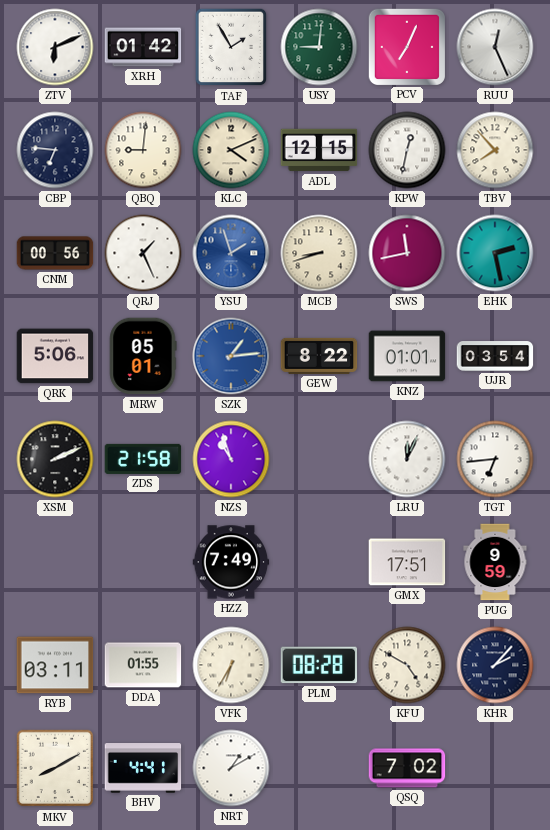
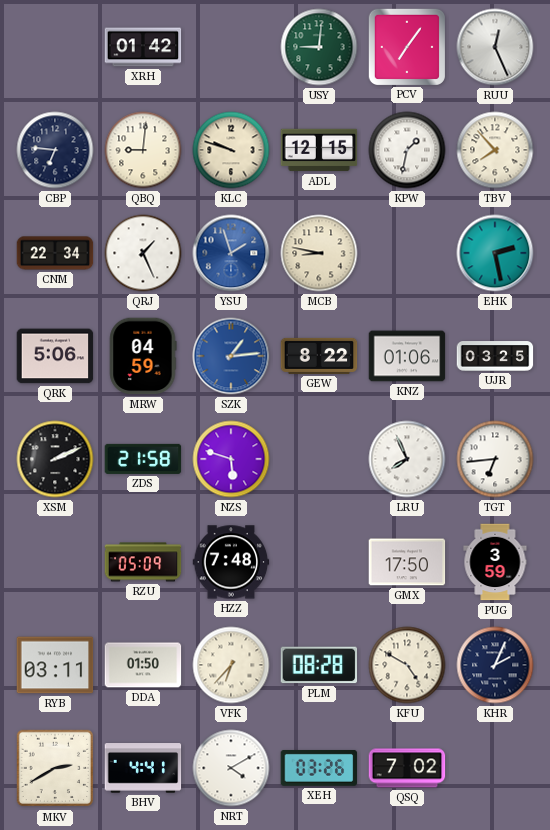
ZTV: 6:11 -> none
TAF: 1:55 -> none
PCV: 7:04 -> 7:06
KLC: 4:11 -> 9:48
KPW: 12:32 -> 1:32
CNM: 00:56 -> 22:34
MCB: 8:42 -> 8:47
SWS: 11:43 -> none
MRW: 05:01 -> 04:59
KNZ: 01:01 -> 01:06
UJR: 03:54 -> 03:25
NZS: 10:57 -> 5:48
LRU: 12:04 -> 7:56
RZU: none -> 05:09
HZZ: 7:49 -> 7:48
GMX: 17:51 -> 17:50
PUG: 9:59 -> 3:59
DDA: 01:55 -> 01:50
VFK: 6:35 -> 6:37
KHR: 2:07 -> 2:04
MKV: 8:10 -> 2:40
NRT: 1:10 -> 4:10
XEH: none -> 03:26
